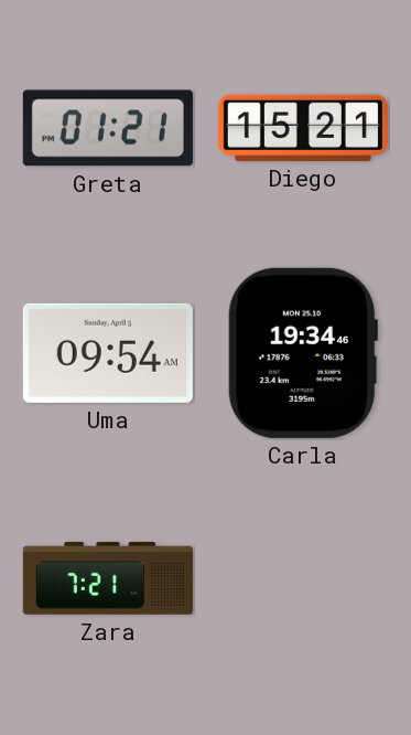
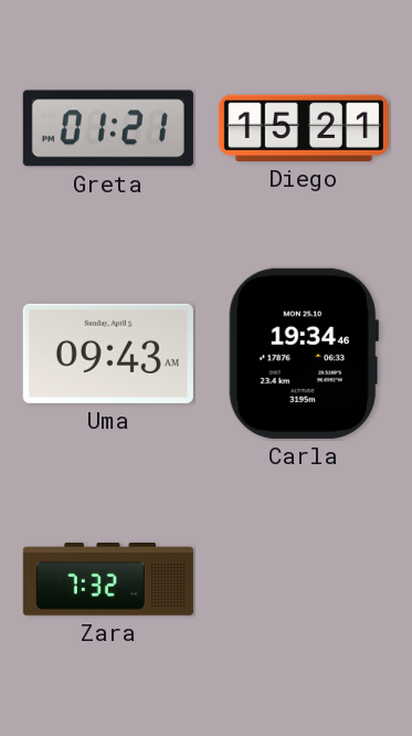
Uma: 09:54 -> 09:43
Zara: 7:21 -> 7:32
